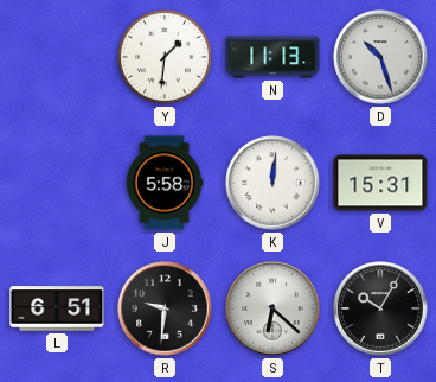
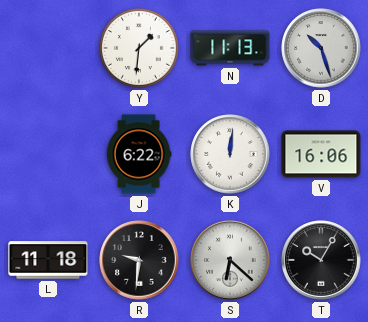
J: 5:58 -> 6:22
V: 15:31 -> 16:06
L: 6:51 -> 11:18
